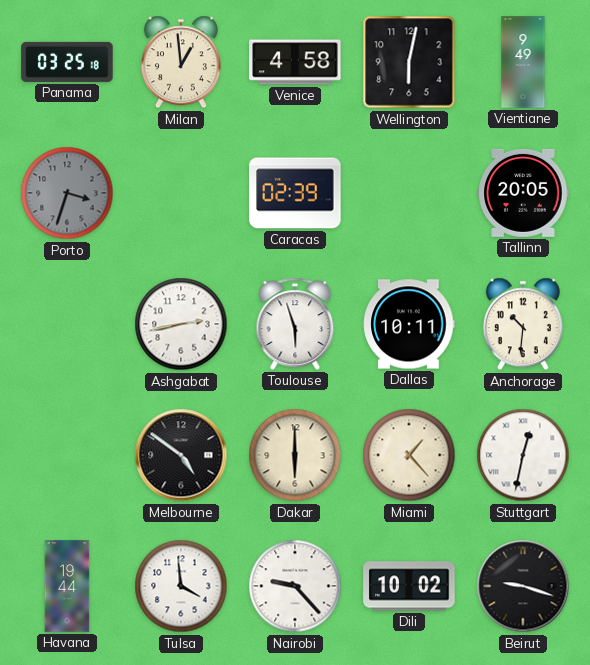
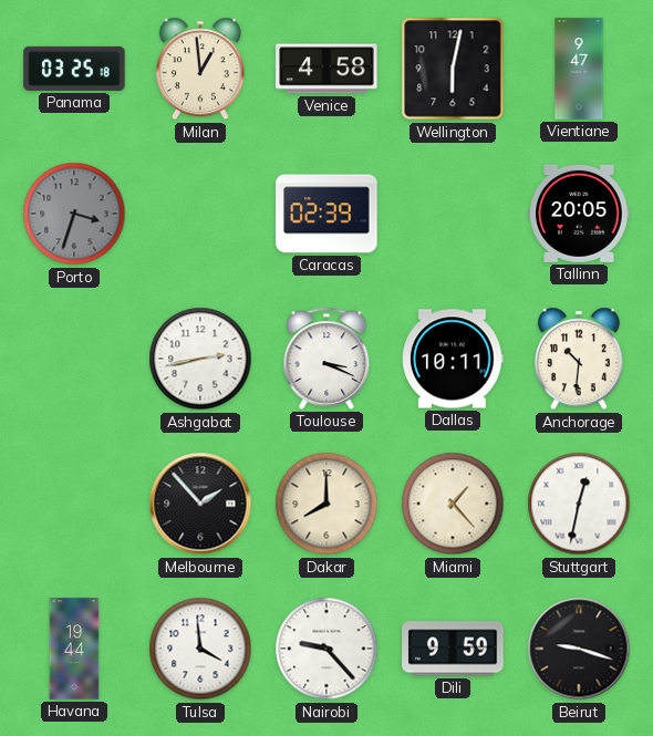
Vientiane: 9:49 -> 9:47
Toulouse: 5:57 -> 3:19
Melbourne: 4:51 -> 1:53
Dakar: 6:00 -> 8:00
Dili: 10:02 -> 9:59
